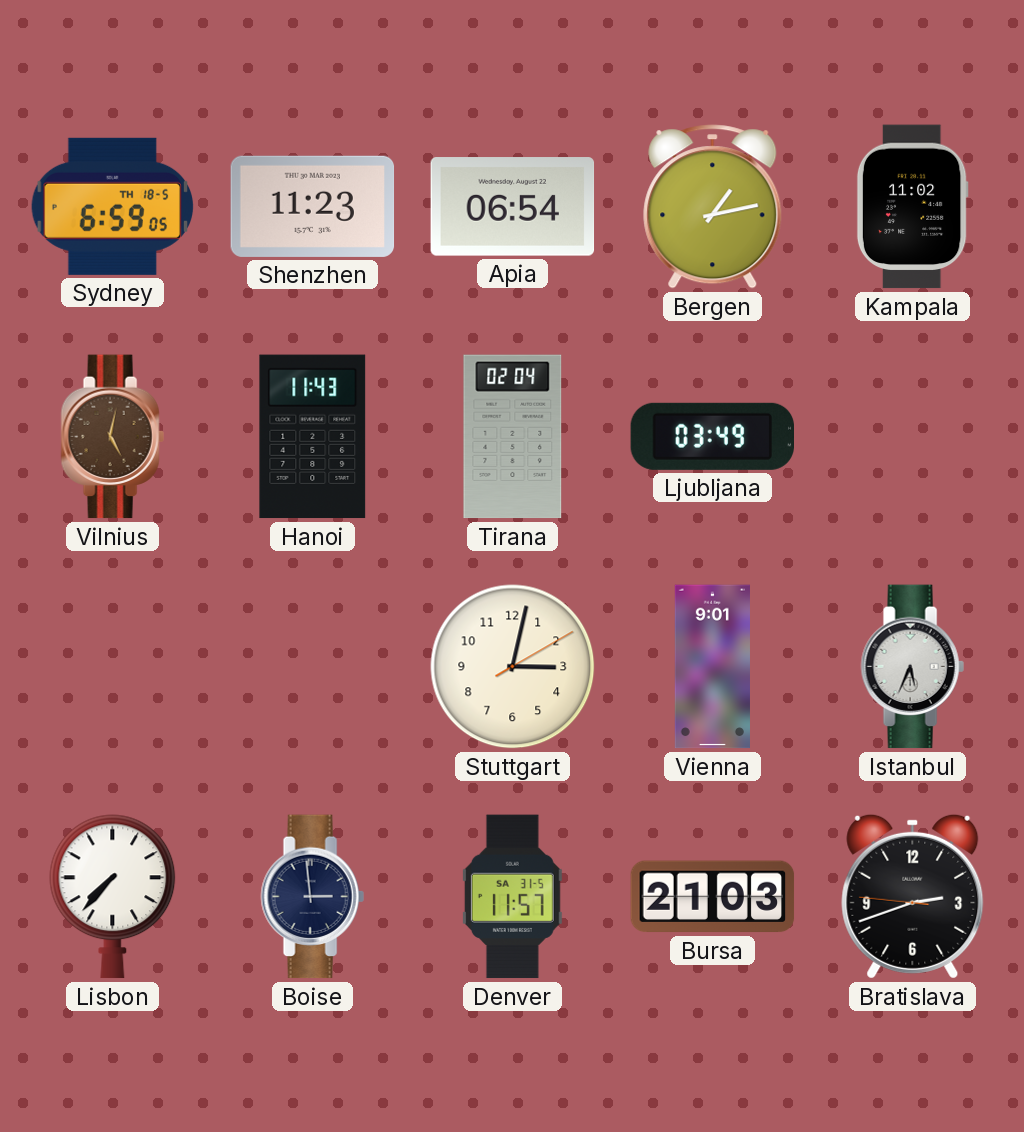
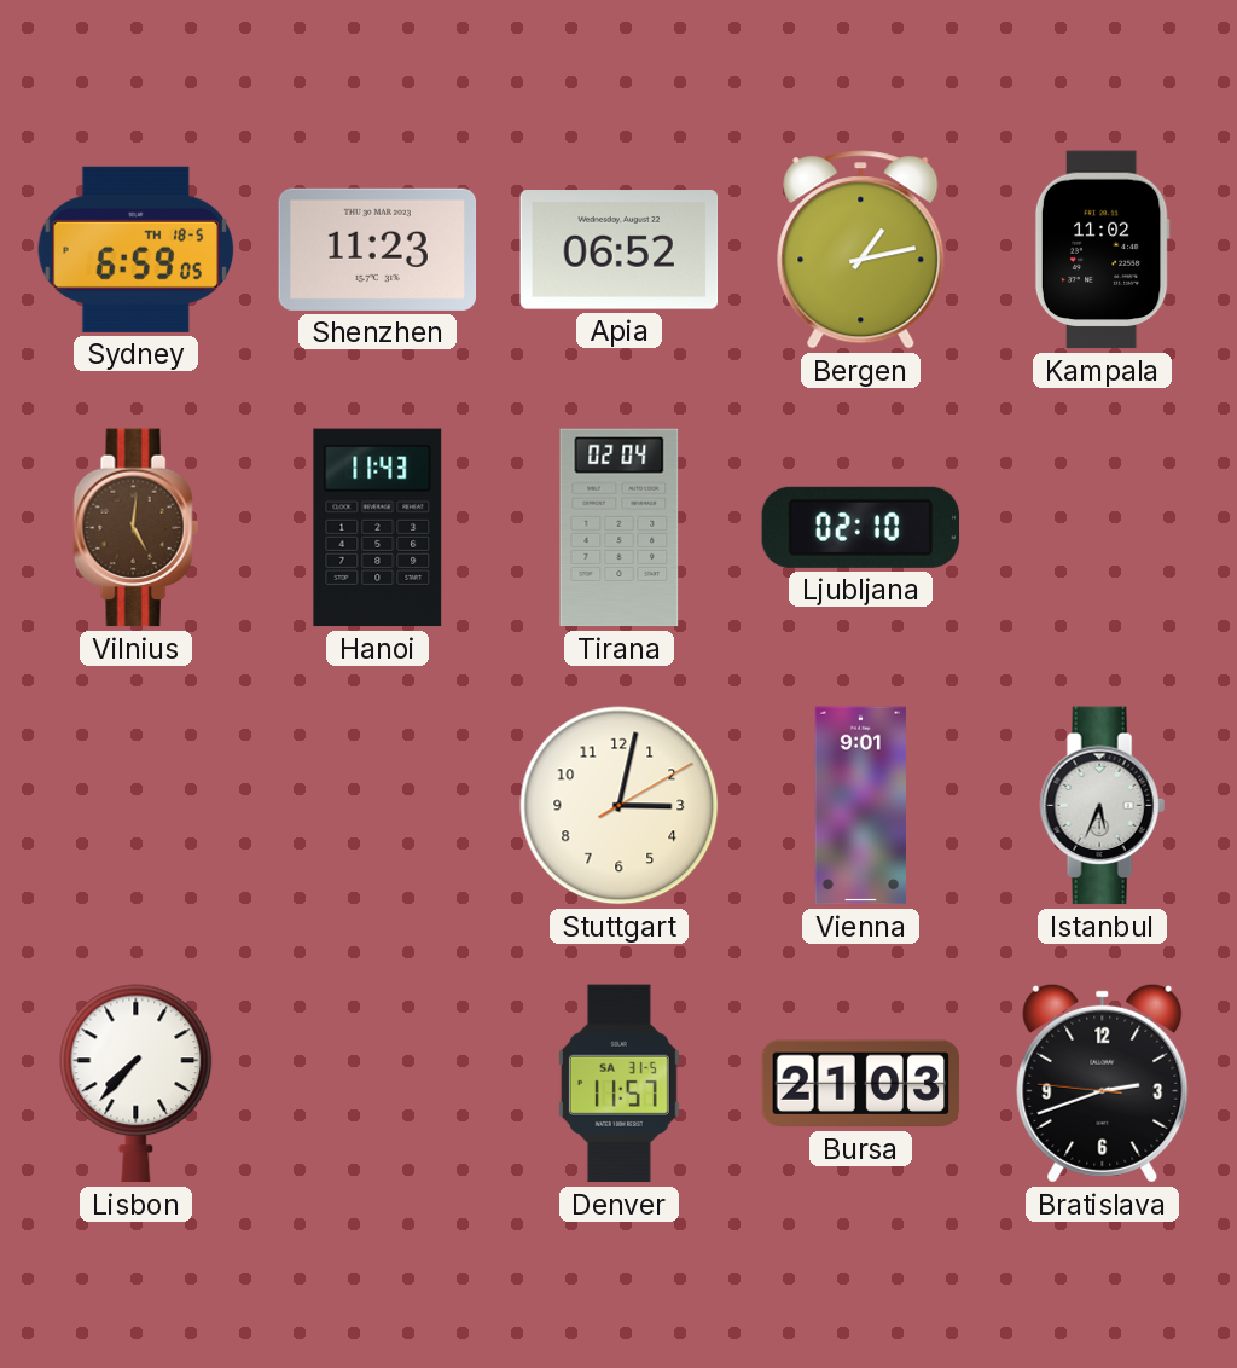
Apia: 06:54 -> 06:52
Vilnius: 5:02 -> 5:01
Ljubljana: 03:49 -> 02:10
Boise: 2:59 -> none
